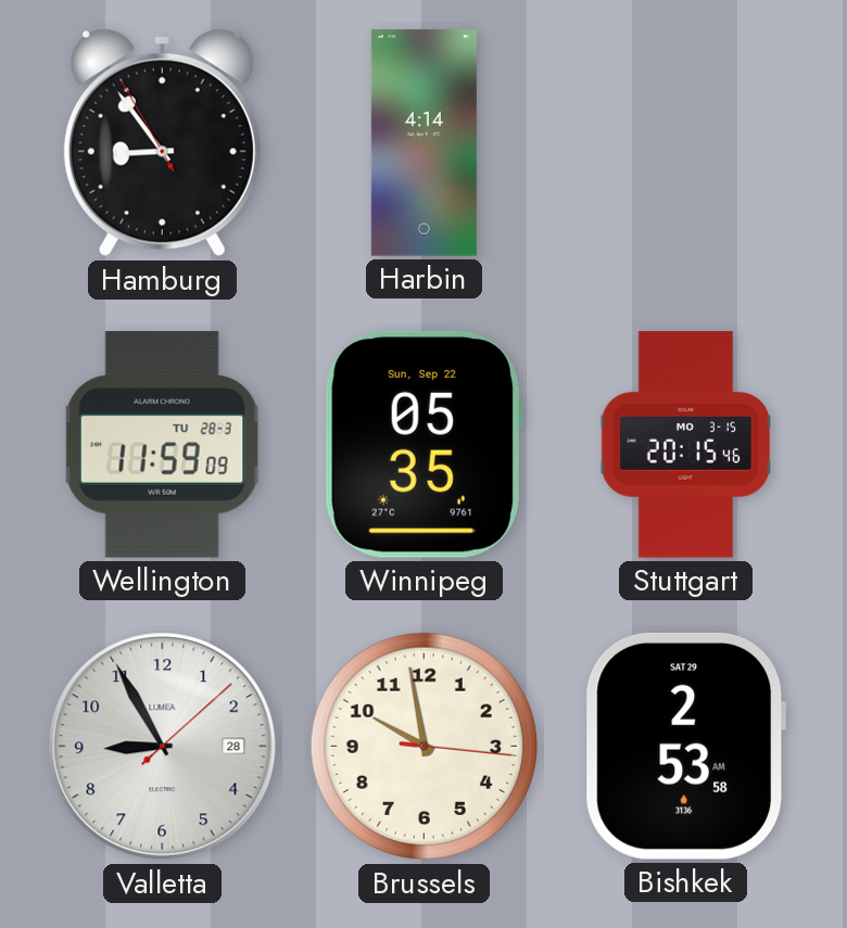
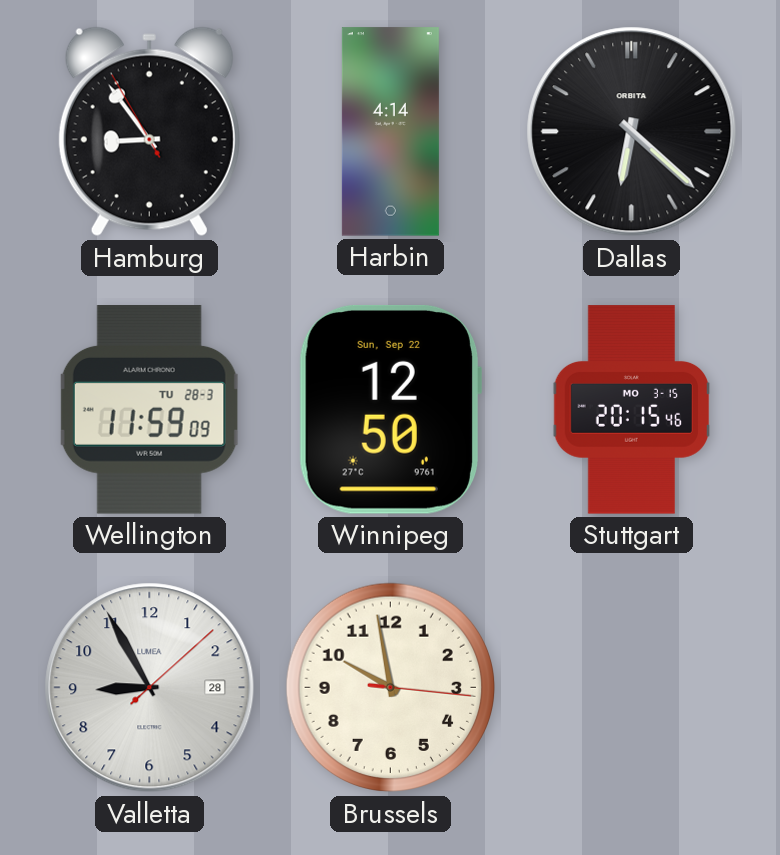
Dallas: none -> 6:22
Winnipeg: 05:35 -> 12:50
Bishkek: 2:53 -> none
